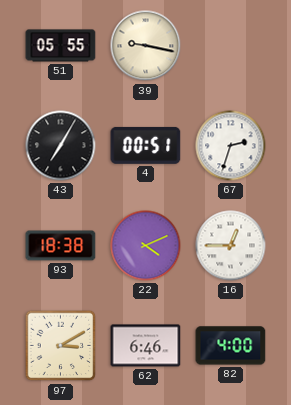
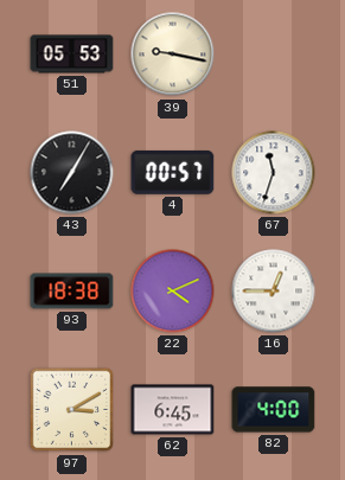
51: 05:55 -> 05:53
4: 00:51 -> 00:57
67: 2:33 -> 11:33
62: 6:46 -> 6:45
